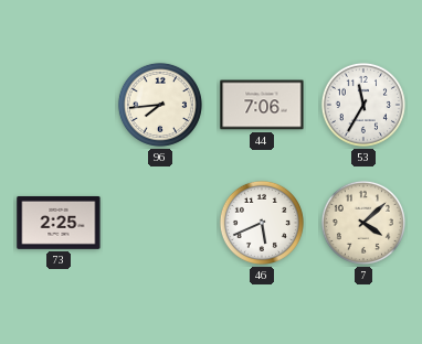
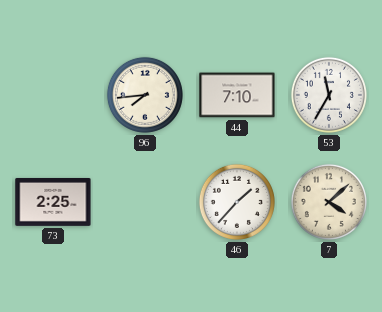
44: 7:06 -> 7:10
46: 5:41 -> 1:37
